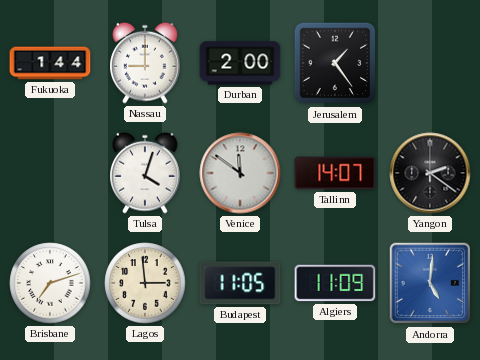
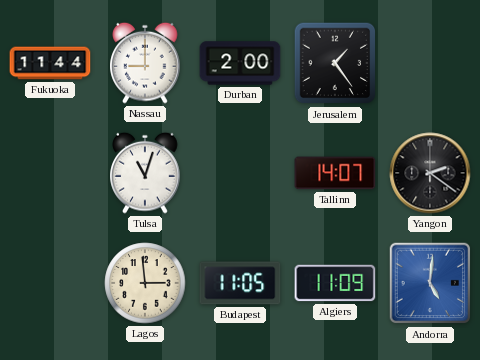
Fukuoka: 1:44 -> 11:44
Tulsa: 4:03 -> 11:03
Venice: 11:51 -> none
Brisbane: 7:12 -> none
